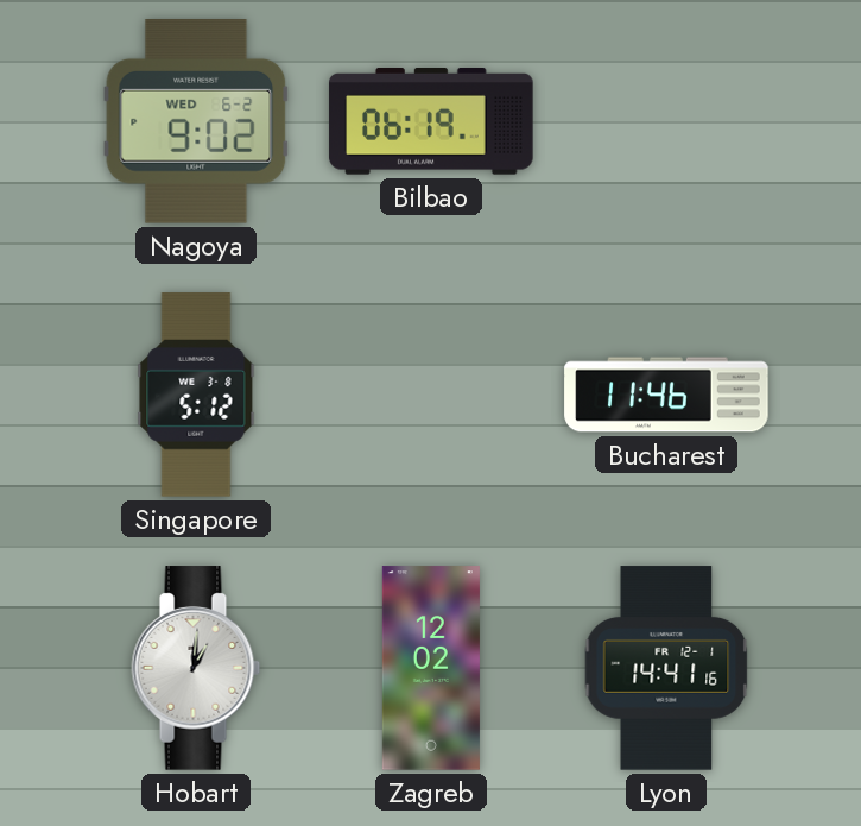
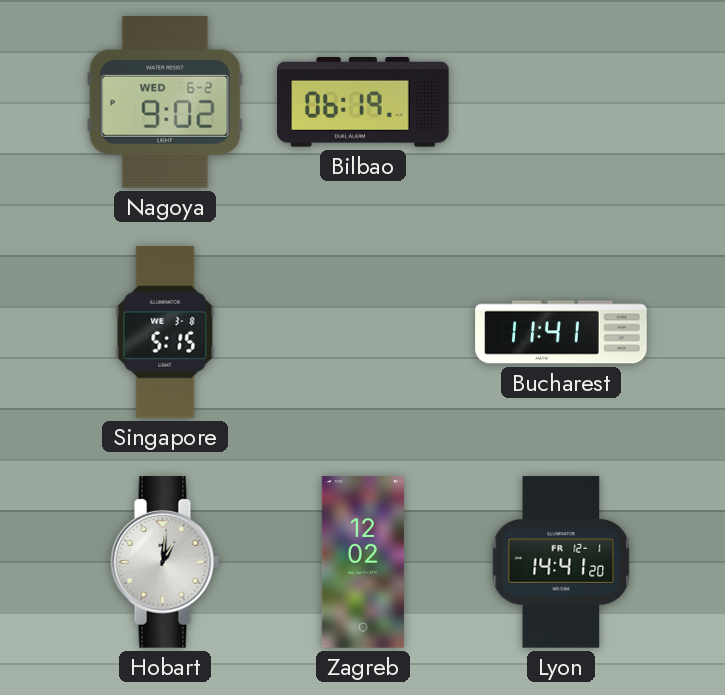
Singapore: 5:12 -> 5:15
Bucharest: 11:46 -> 11:41
Lyon: 14:41:16 -> 14:41:20
